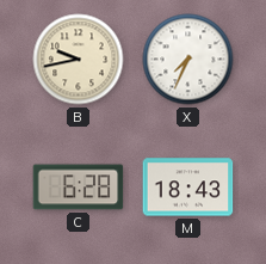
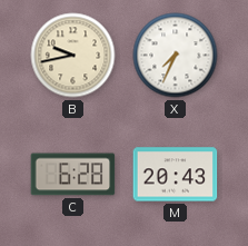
M: 18:43 -> 20:43
